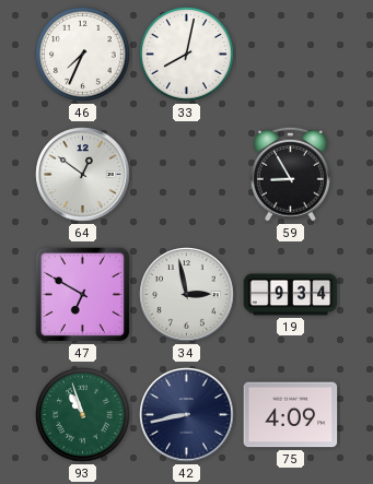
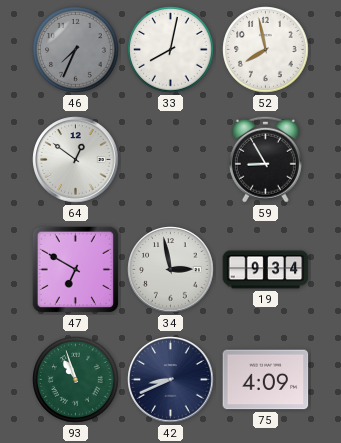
46 dial: white -> grey
52: none -> 7:58
42: 8:43 -> 8:41
